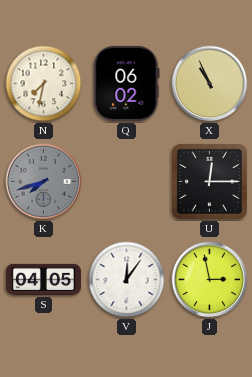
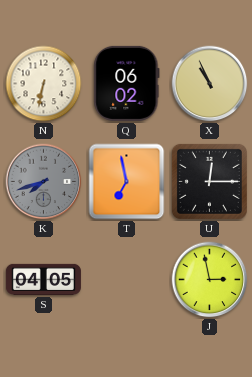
N: 7:32 -> 6:32
T: none -> 6:58
V: 12:06 -> none
